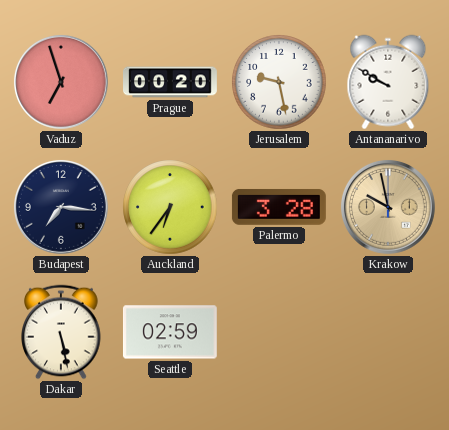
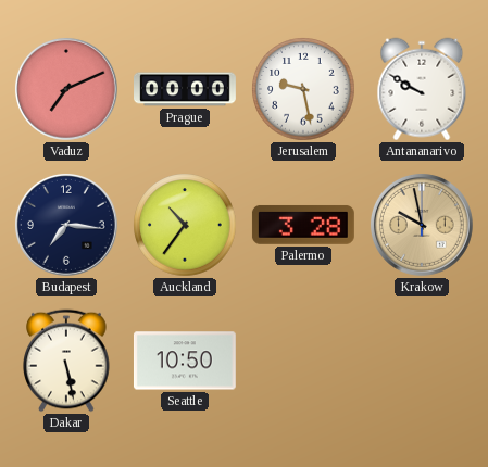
Vaduz: 6:57 -> 7:11
Prague: 00:20 -> 00:00
Auckland: 6:36 -> 10:36
Seattle: 02:59 -> 10:50
